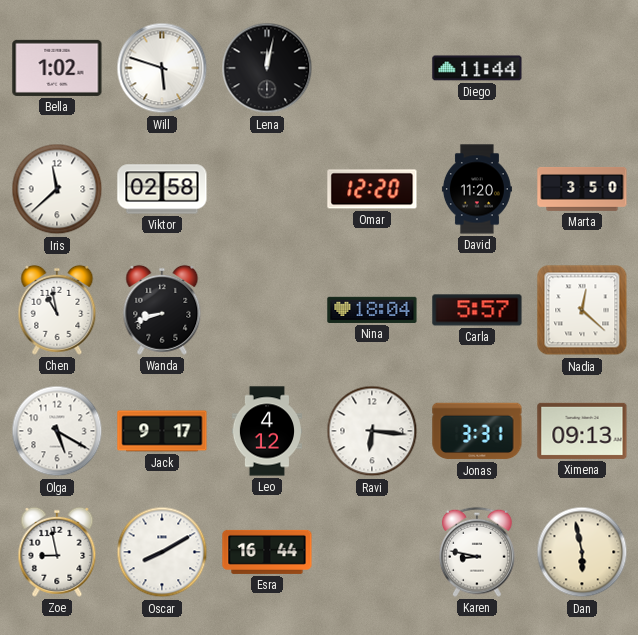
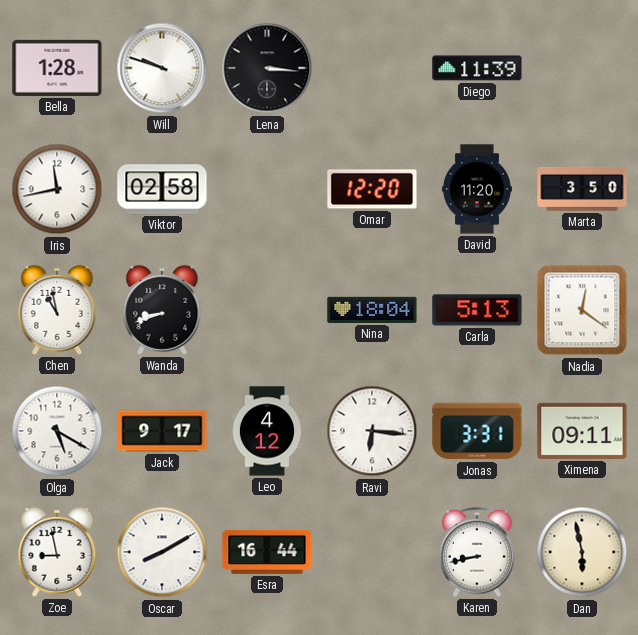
Bella: 1:02 -> 1:28
Will: 5:48 -> 9:48
Lena: 12:02 -> 3:16
Diego: 11:44 -> 11:39
Iris: 11:38 -> 11:43
Carla: 5:57 -> 5:13
Nadia: 12:22 -> 12:21
Ximena: 09:13 -> 09:11
Karen: 8:47 -> 8:43
